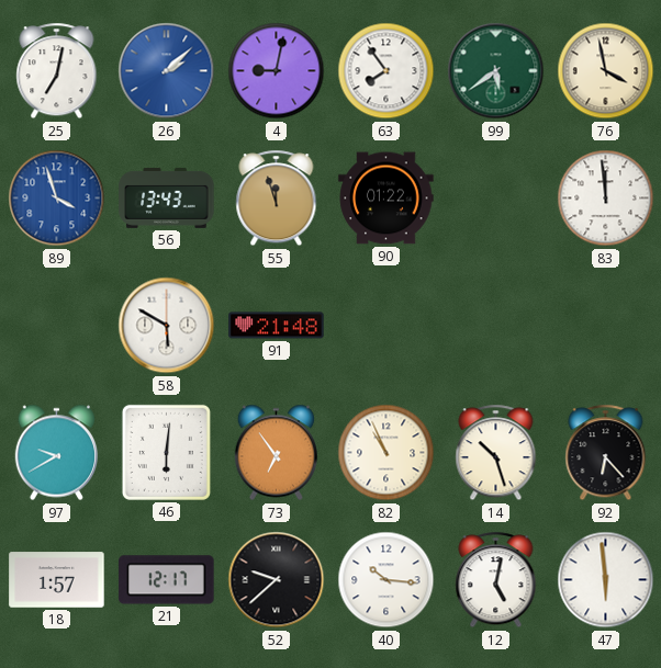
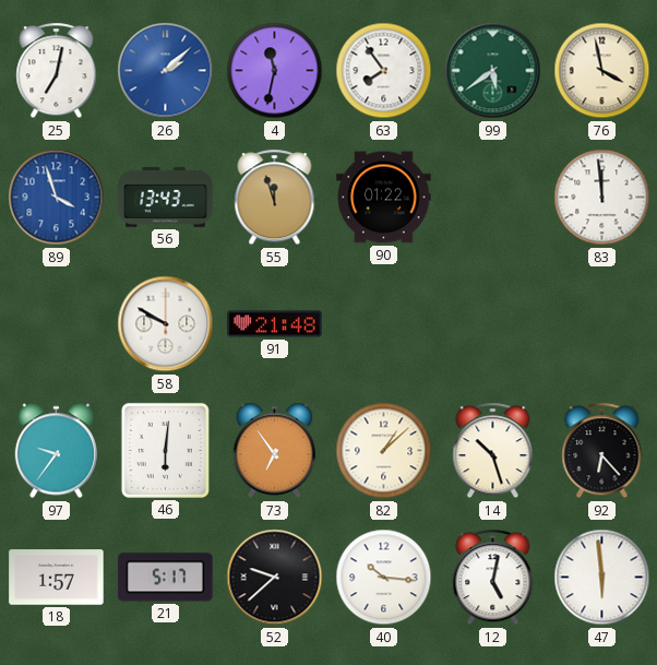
4: 9:02 -> 11:32
58: 5:50 -> 9:50
97: 9:40 -> 9:36
82: 10:56 -> 1:08
21: 12:17 -> 5:17
